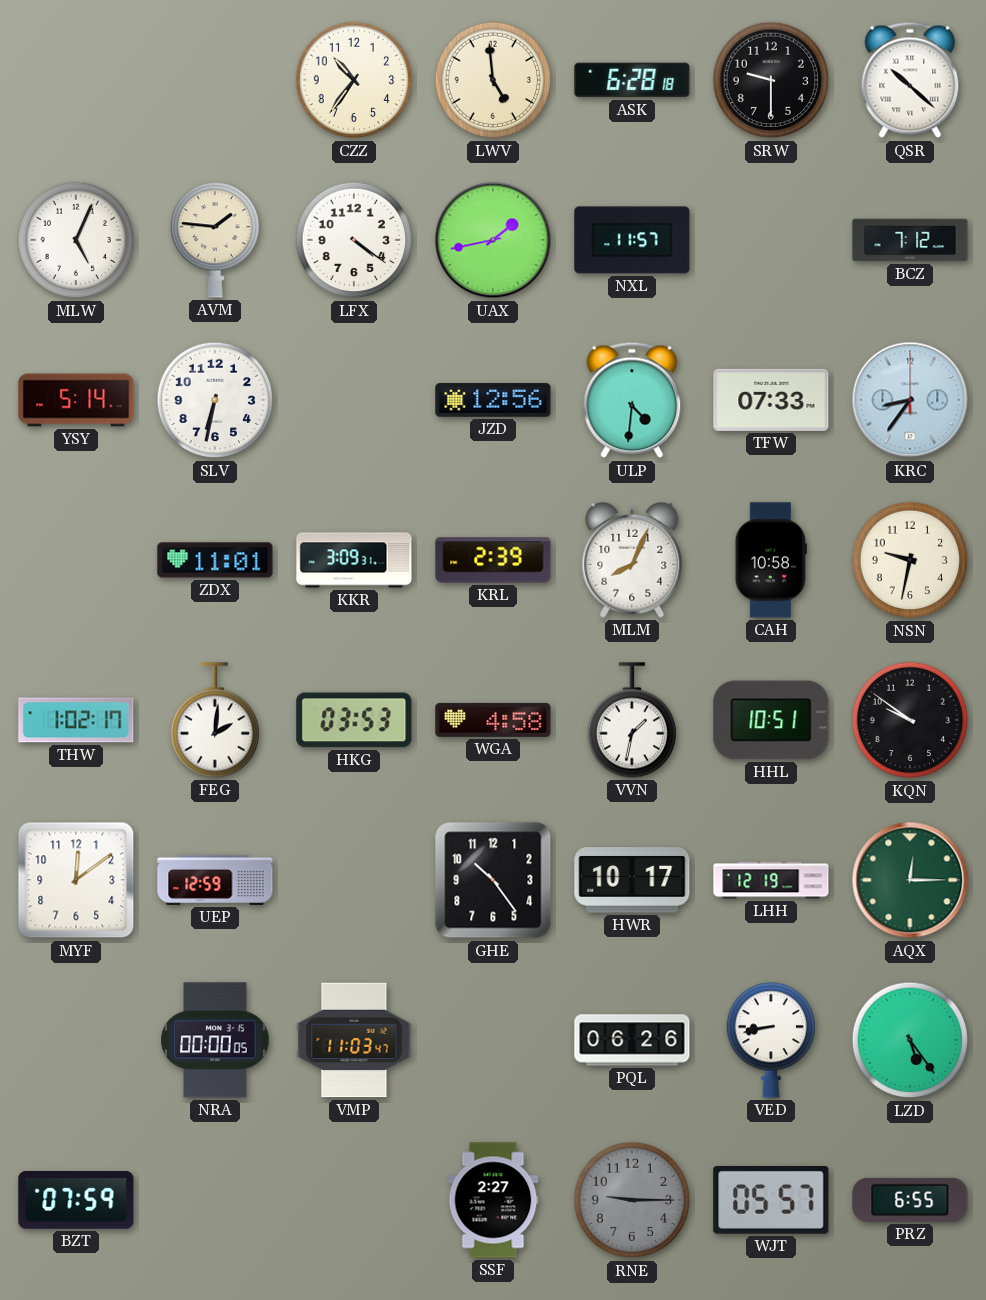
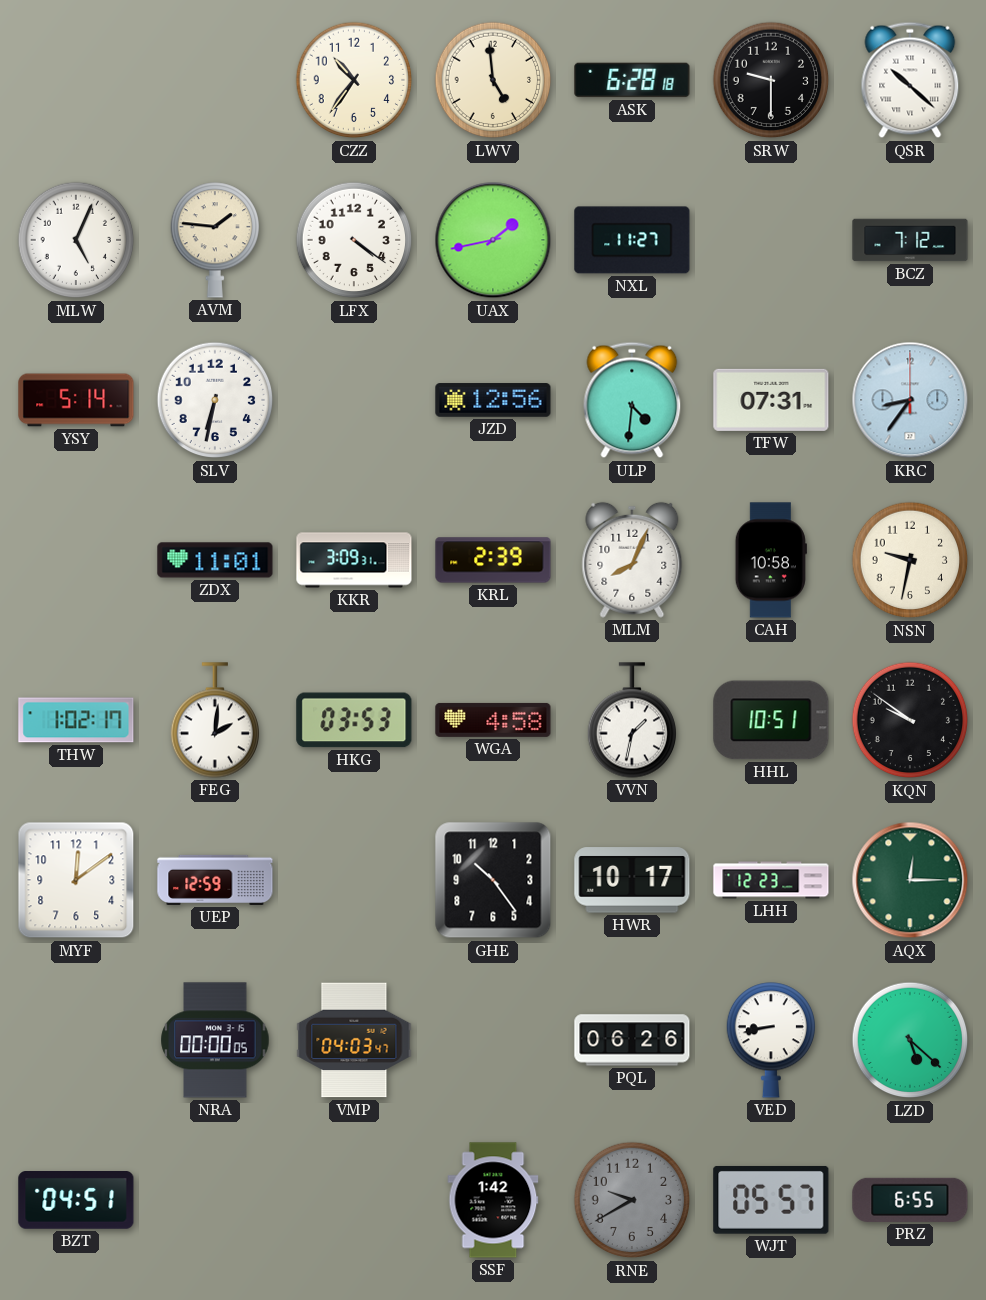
NXL: 11:57 -> 11:27
TFW: 07:33 -> 07:31
LHH: 12:19 -> 12:23
VMP: 11:03 -> 04:03
LZD: 5:24 -> 5:22
BZT: 07:59 -> 04:51
SSF: 2:27 -> 1:42
RNE: 9:15 -> 9:40
